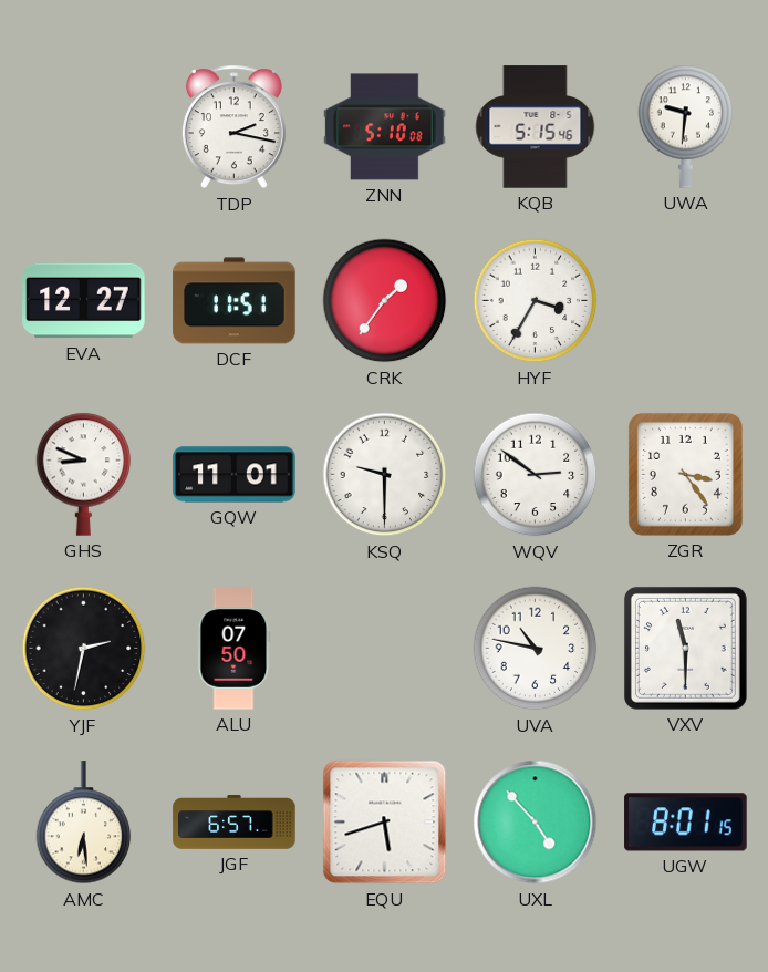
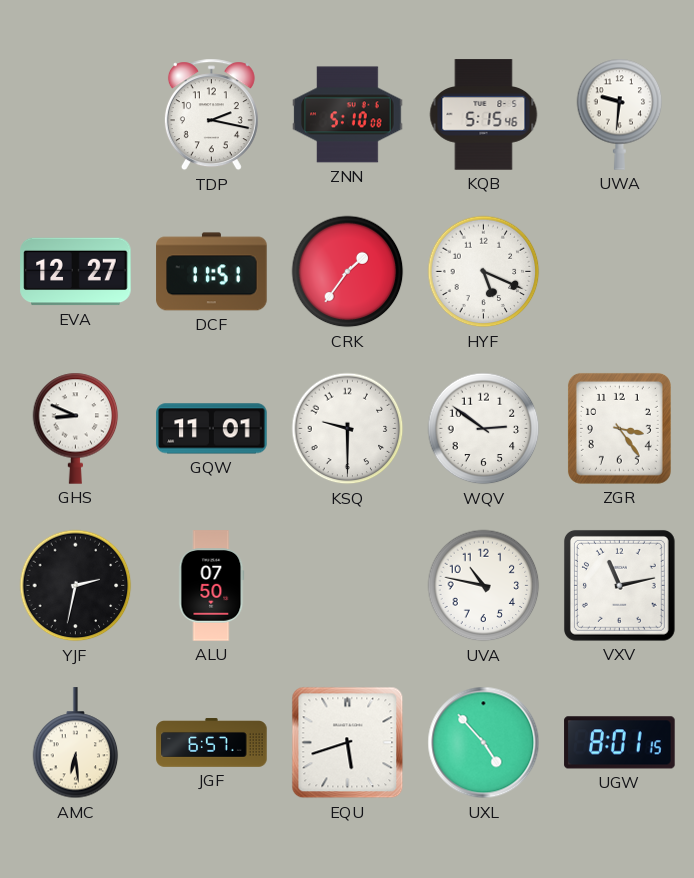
HYF: 3:35 -> 5:19
VXV: 11:30 -> 11:13
